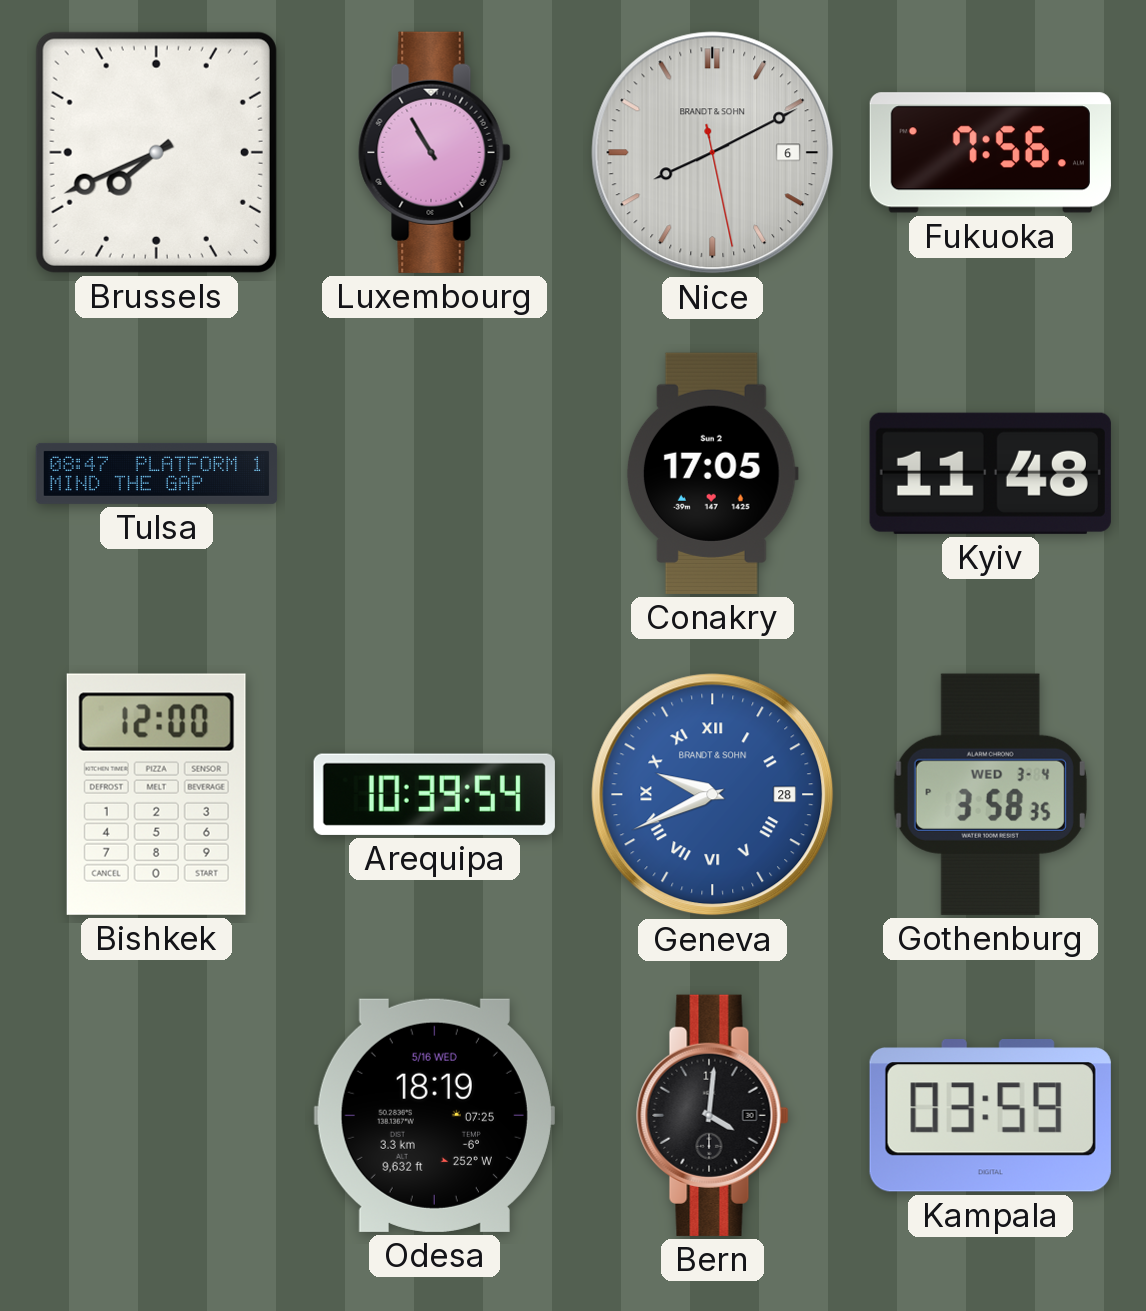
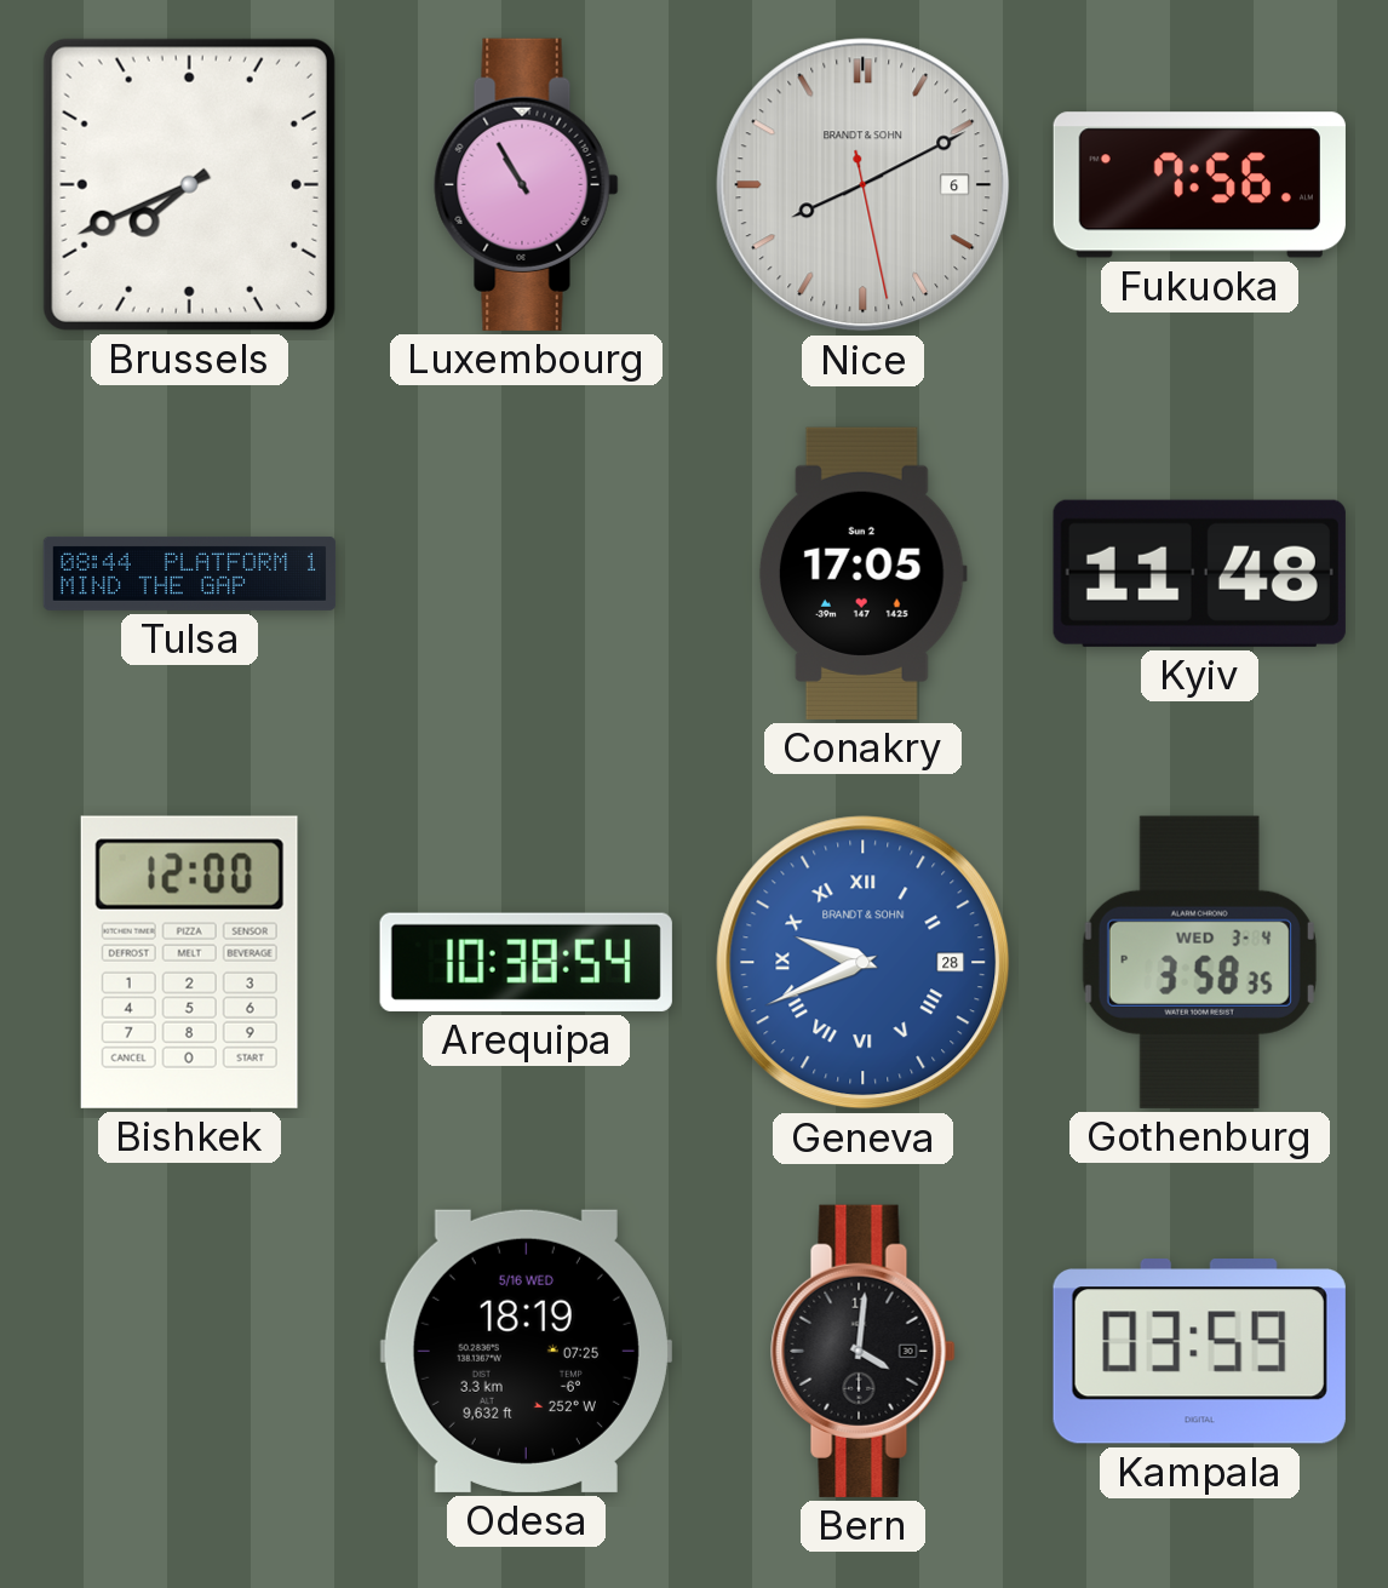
Tulsa: 08:47 -> 08:44
Arequipa: 10:39 -> 10:38
